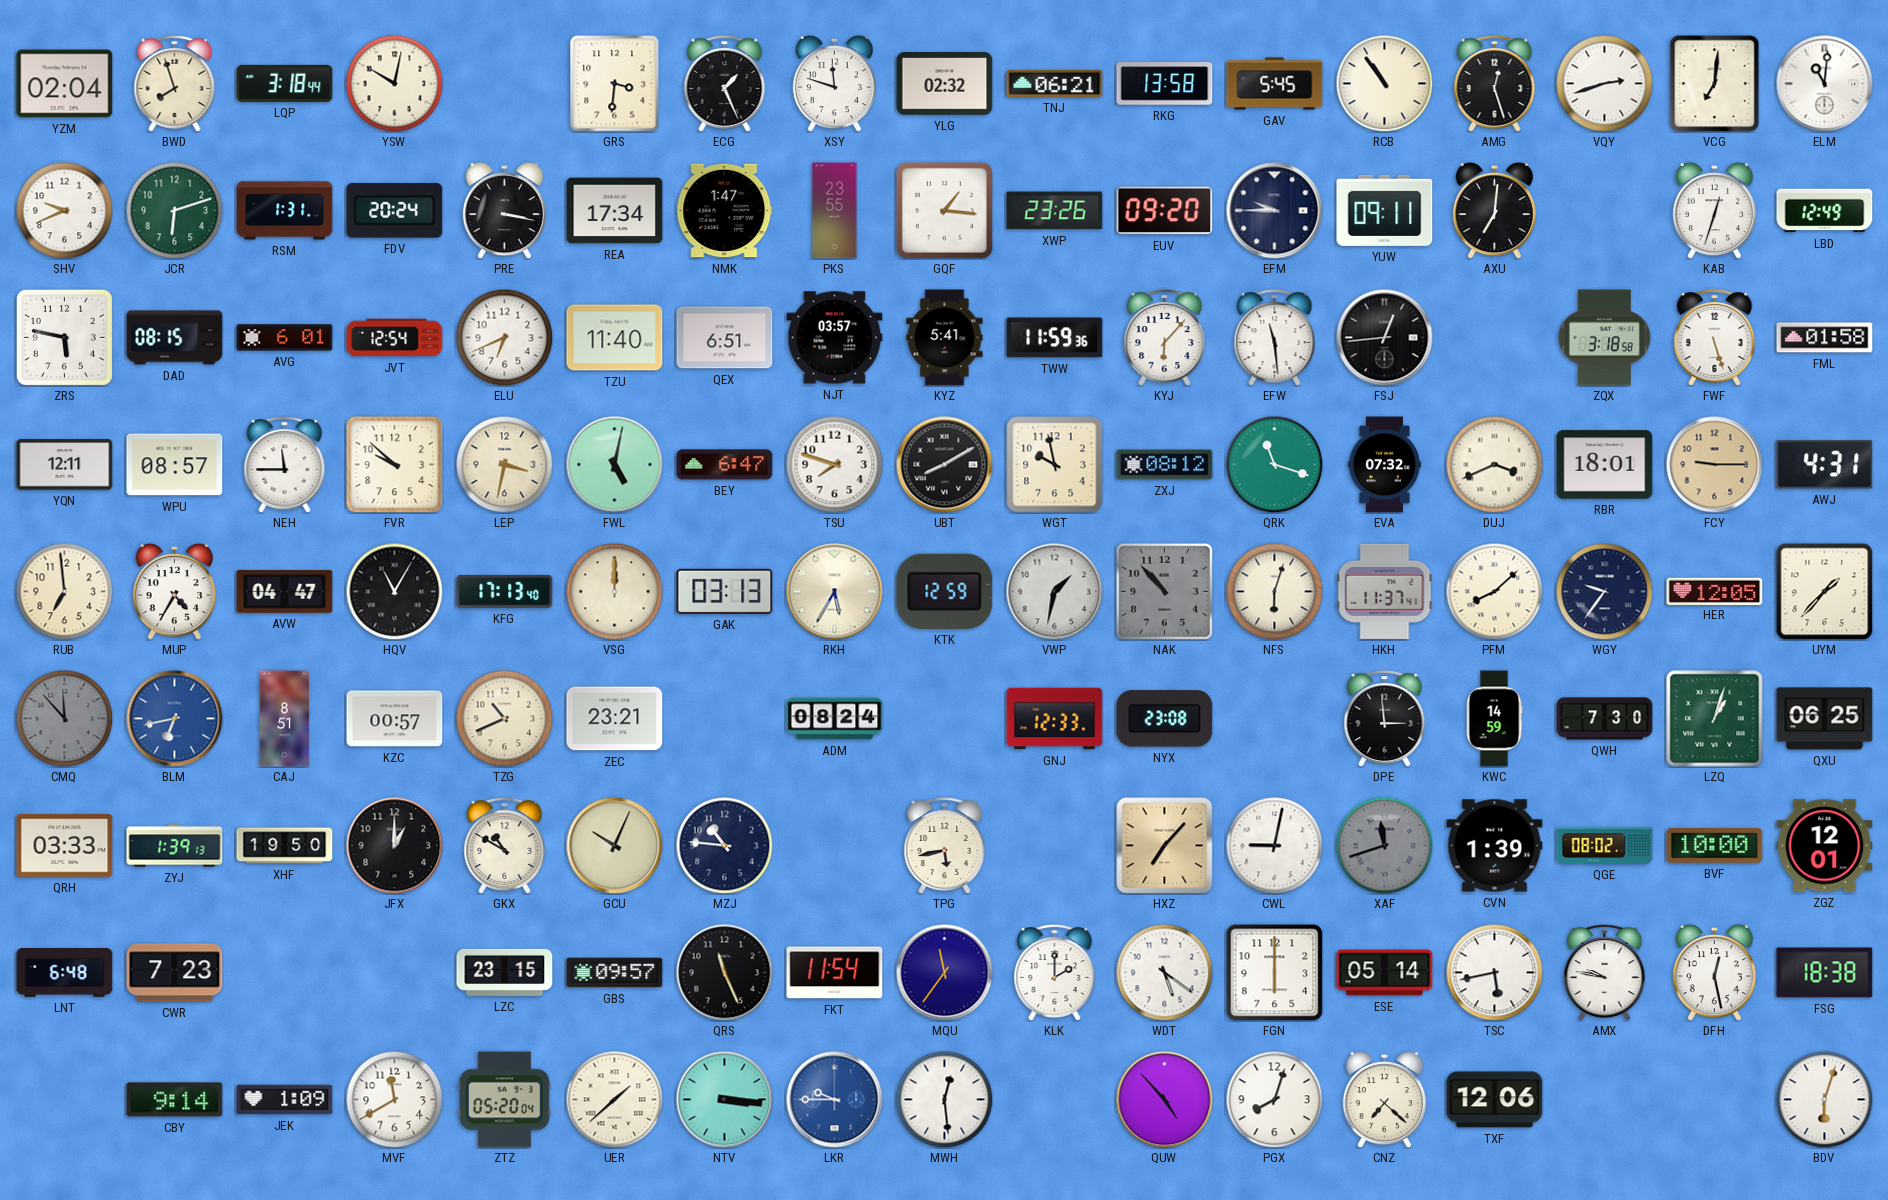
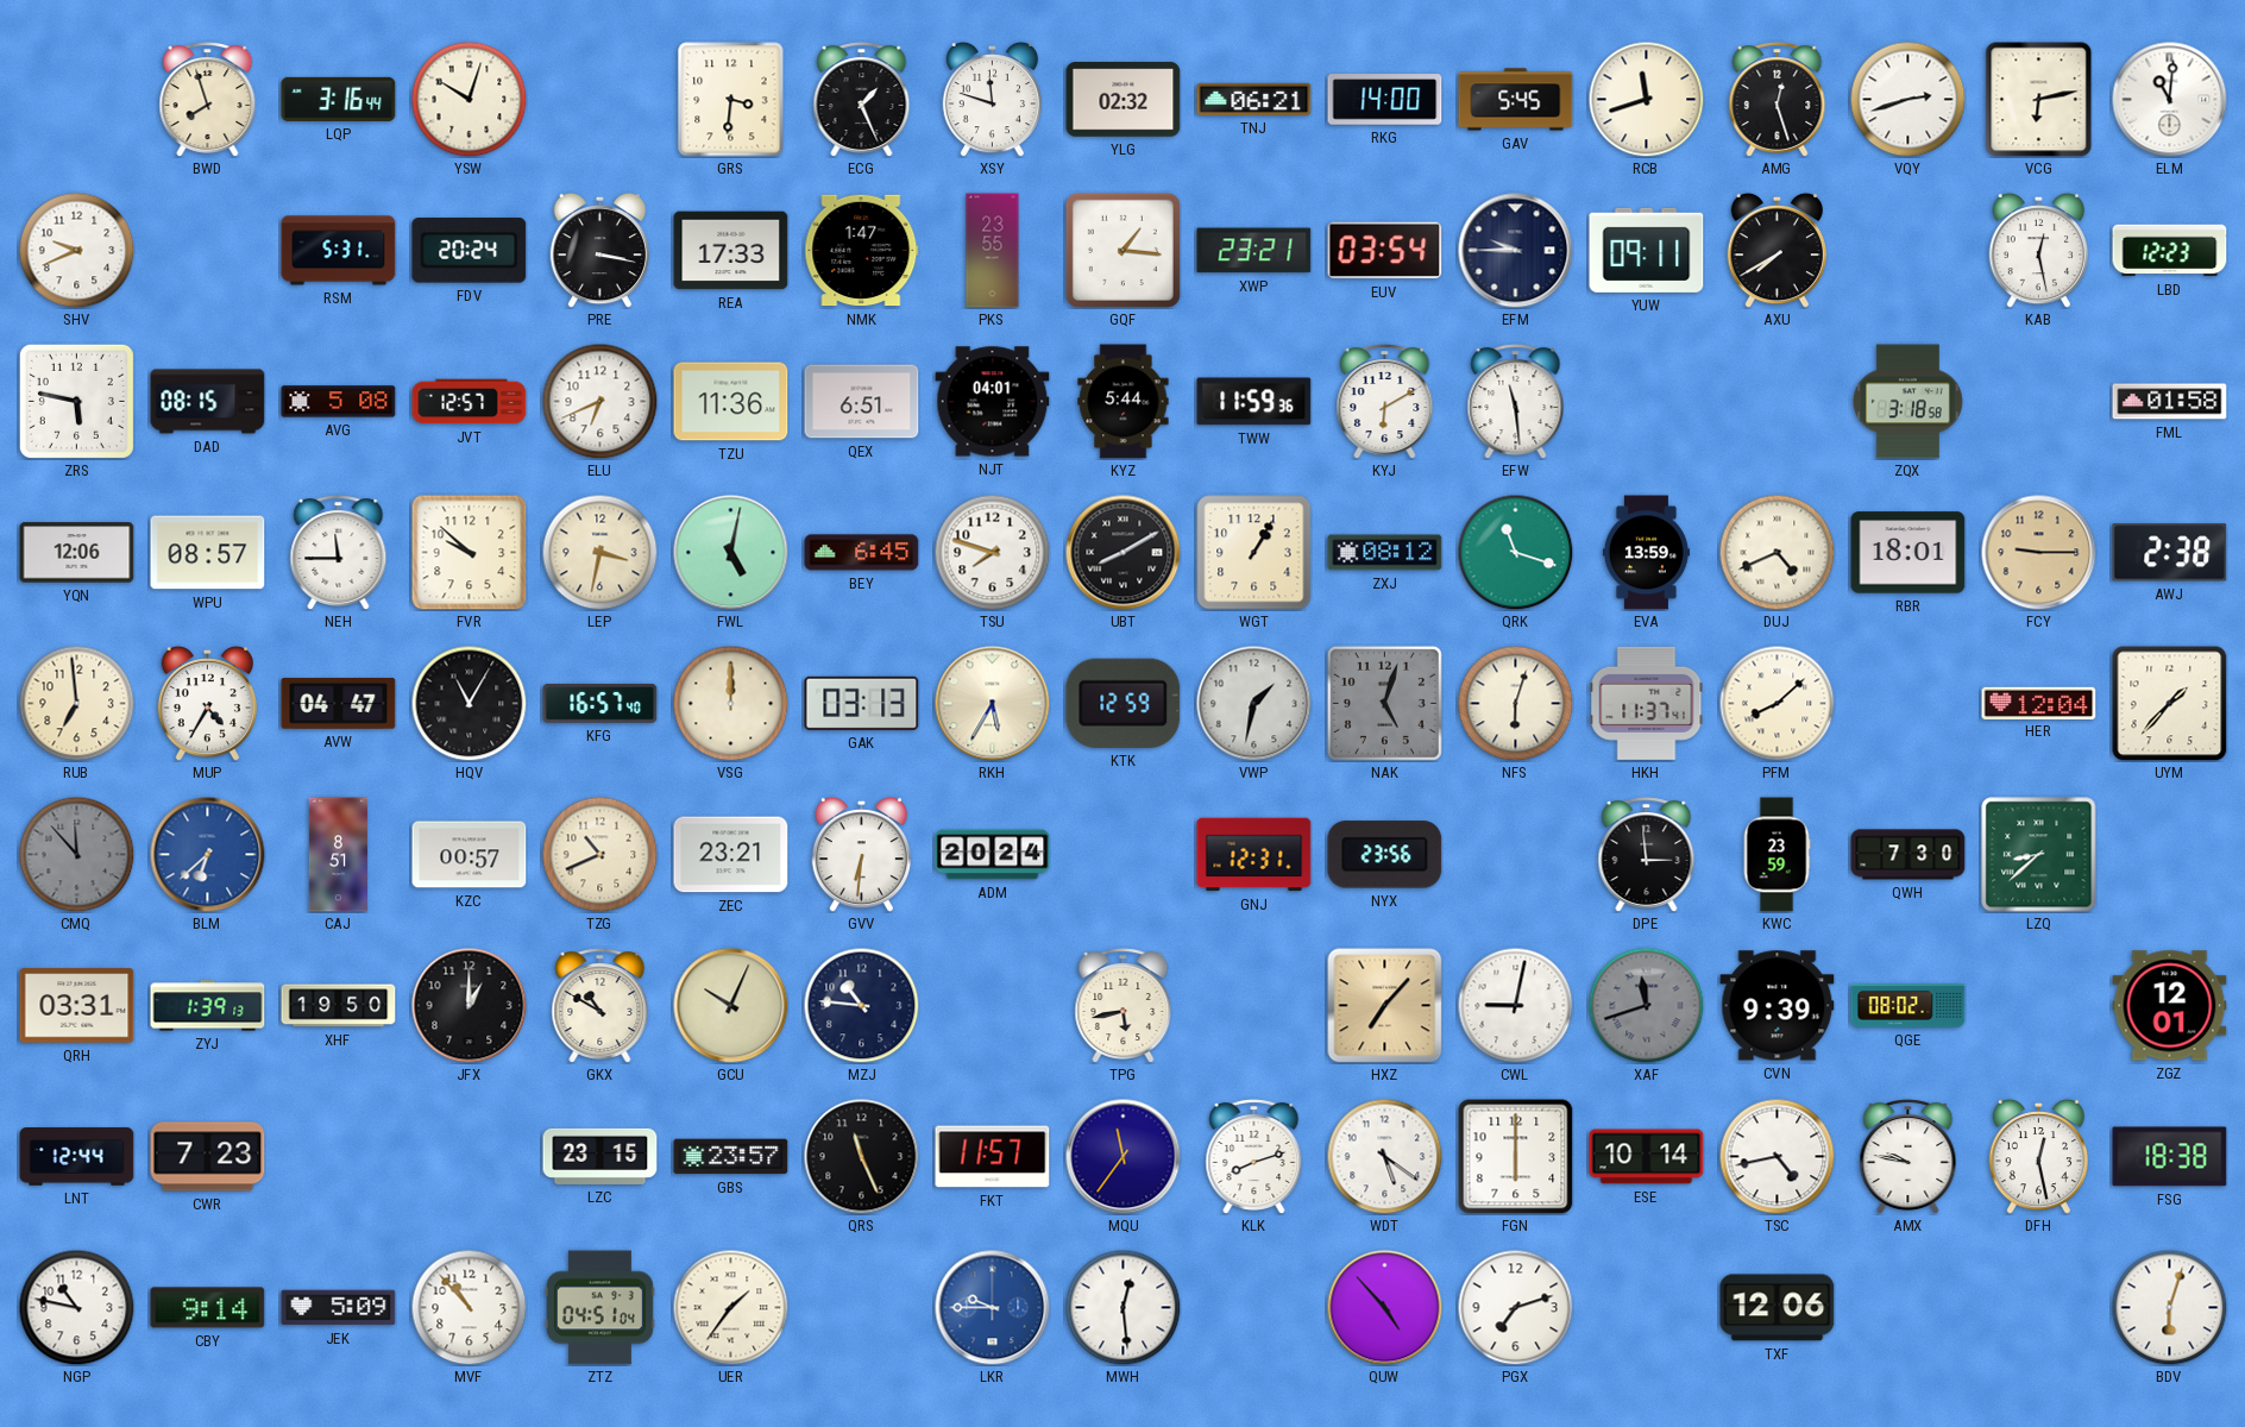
YZM: 02:04 -> none
LQP: 3:18 -> 3:16
YSW: 10:02 -> 10:03
RKG: 13:58 -> 14:00
RCB: 10:54 -> 11:42
VCG: 7:01 -> 6:13
JCR: 6:12 -> none
RSM: 1:31 -> 5:31
REA: 17:34 -> 17:33
XWP: 23:26 -> 23:21
EUV: 09:20 -> 03:54
AXU: 7:01 -> 7:40
KAB: 12:33 -> 12:28
LBD: 12:49 -> 12:23
AVG: 6:01 -> 5:08
JVT: 12:54 -> 12:57
TZU: 11:40 -> 11:36
NJT: 03:57 -> 04:01
KYZ: 5:41 -> 5:44
KYJ: 6:07 -> 6:10
FSJ: 12:44 -> none
FWF: 5:27 -> none
YQN: 12:11 -> 12:06
BEY: 6:47 -> 6:45
WGT: 9:58 -> 1:05
EVA: 07:32 -> 13:59
DUJ: 3:41 -> 4:41
AWJ: 4:31 -> 2:38
KFG: 17:13 -> 16:57
NAK: 10:53 -> 5:03
WGY: 9:36 -> none
HER: 12:05 -> 12:04
BLM: 6:43 -> 6:38
GVV: none -> 6:31
ADM: 08:24 -> 20:24
GNJ: 12:33 -> 12:31
NYX: 23:08 -> 23:56
KWC: 14:59 -> 23:59
LZQ: 1:03 -> 8:38
QXU: 06:25 -> none
QRH: 03:33 -> 03:31
CVN: 1:39 -> 9:39
BVF: 10:00 -> none
LNT: 6:48 -> 12:44
GBS: 09:57 -> 23:57
FKT: 11:54 -> 11:57
KLK: 2:00 -> 8:12
ESE: 05:14 -> 10:14
TSC: 5:43 -> 4:43
NGP: none -> 10:47
JEK: 1:09 -> 5:09
MVF: 11:40 -> 10:53
ZTZ: 05:20 -> 04:51
UER: 1:38 -> 1:36
NTV: 3:16 -> none
PGX: 8:03 -> 7:12
CNZ: 7:22 -> none
